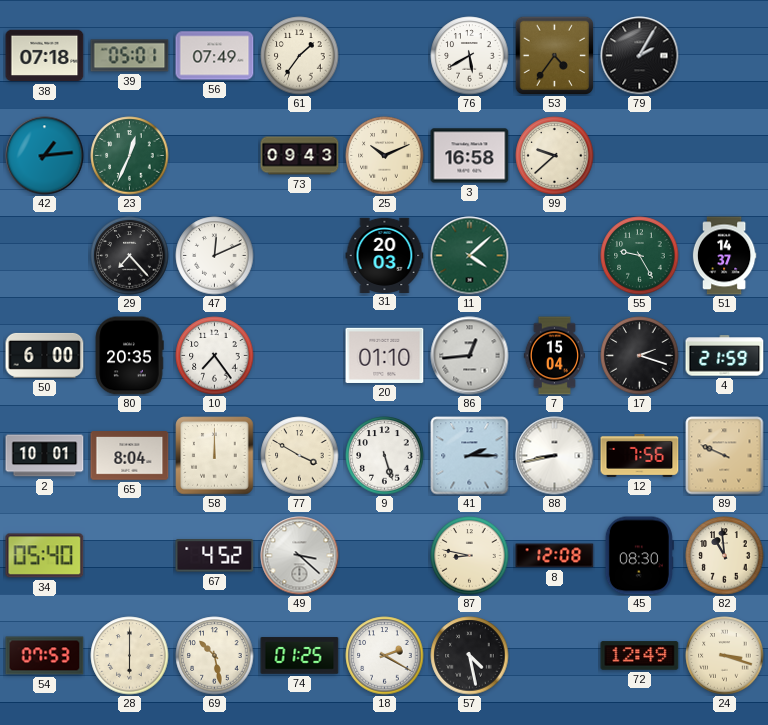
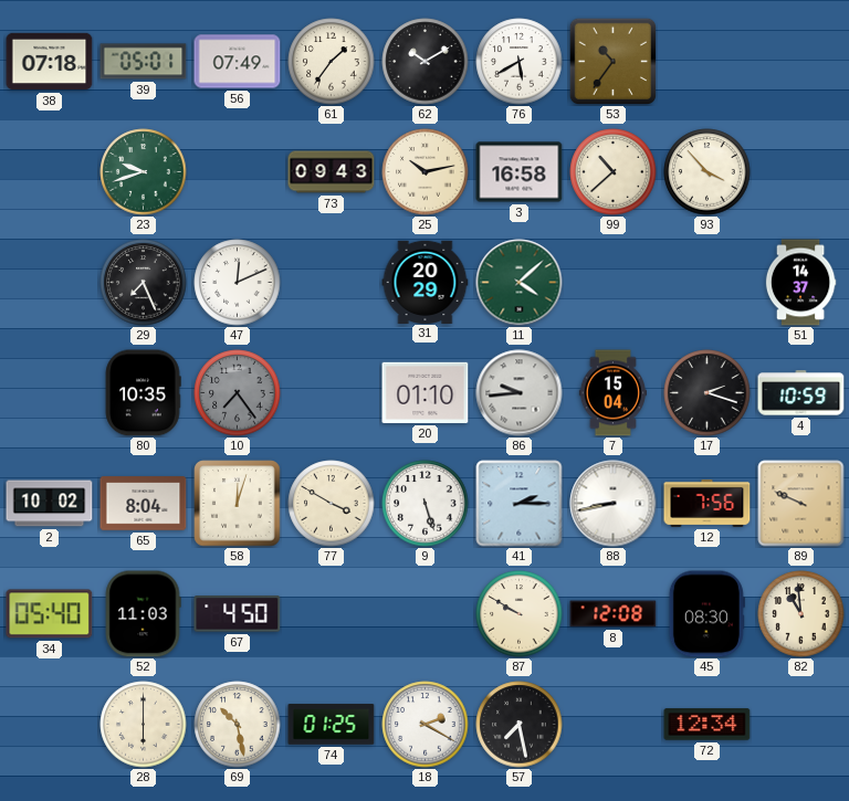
62: none -> 10:10
53: 4:36 -> 10:36
79: 2:05 -> none
42: 1:14 -> none
23: 12:34 -> 9:42
25: 10:11 -> 10:13
99: 9:38 -> 10:38
93: none -> 3:53
29: 7:23 -> 7:26
31: 20:03 -> 20:29
55: 9:25 -> none
50: 6:00 -> none
80: 20:35 -> 10:35
10 dial: white -> grey
86: 12:44 -> 9:44
4: 21:59 -> 10:59
2: 10:01 -> 10:02
58: 12:00 -> 12:03
52: none -> 11:03
67: 4:52 -> 4:50
49: 3:22 -> none
87: 8:47 -> 9:50
54: 07:53 -> none
57: 4:28 -> 7:28
72: 12:49 -> 12:34
24: 3:18 -> none
